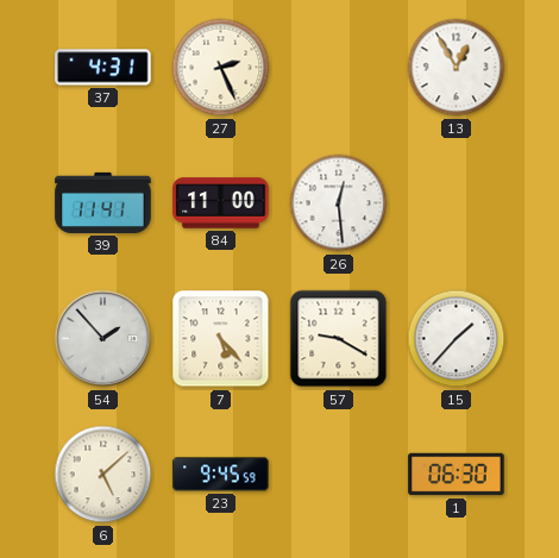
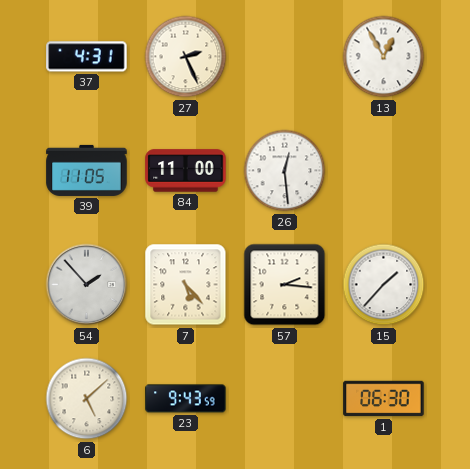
39: 11:41 -> 11:05
57: 9:20 -> 2:16
23: 9:45 -> 9:43
